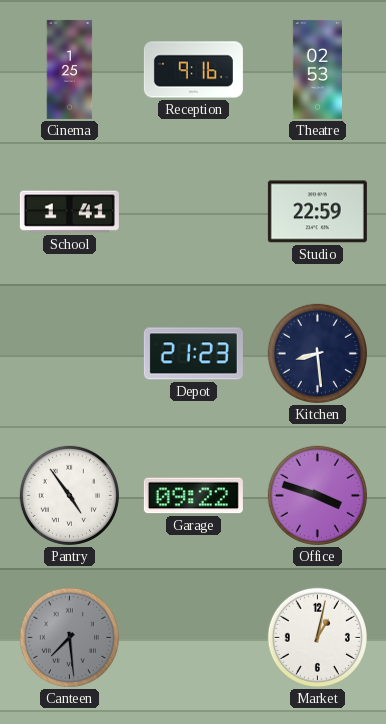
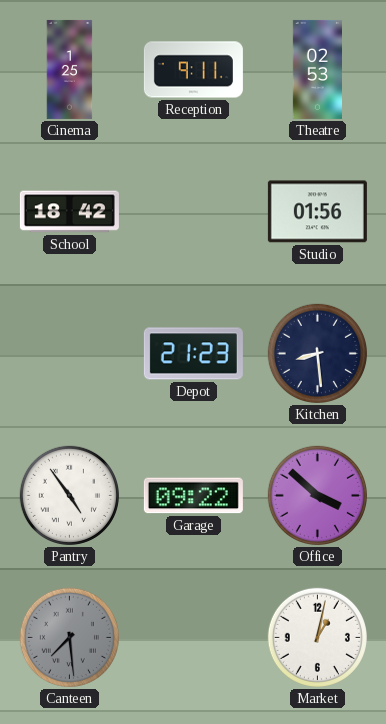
Reception: 9:16 -> 9:11
School: 1:41 -> 18:42
Studio: 22:59 -> 01:56
Office: 3:48 -> 3:52
